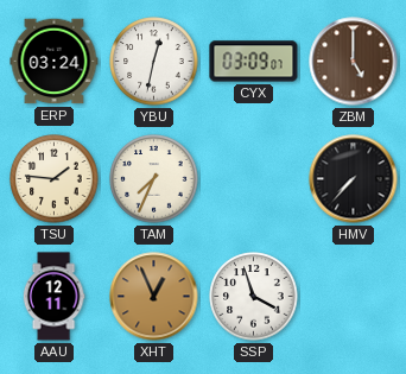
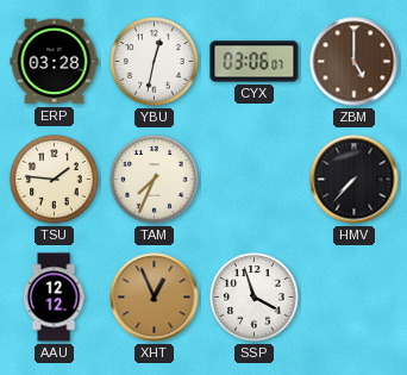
ERP: 03:24 -> 03:28
CYX: 03:09 -> 03:06
AAU: 12:11 -> 12:12
